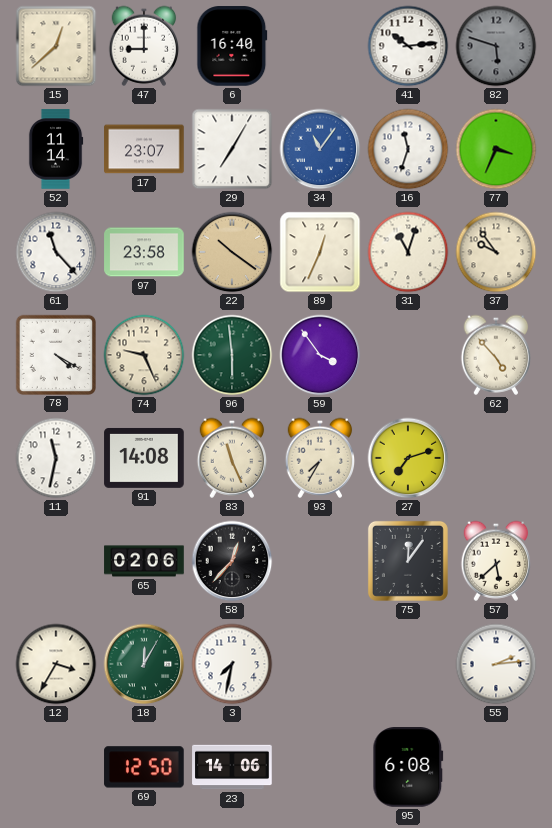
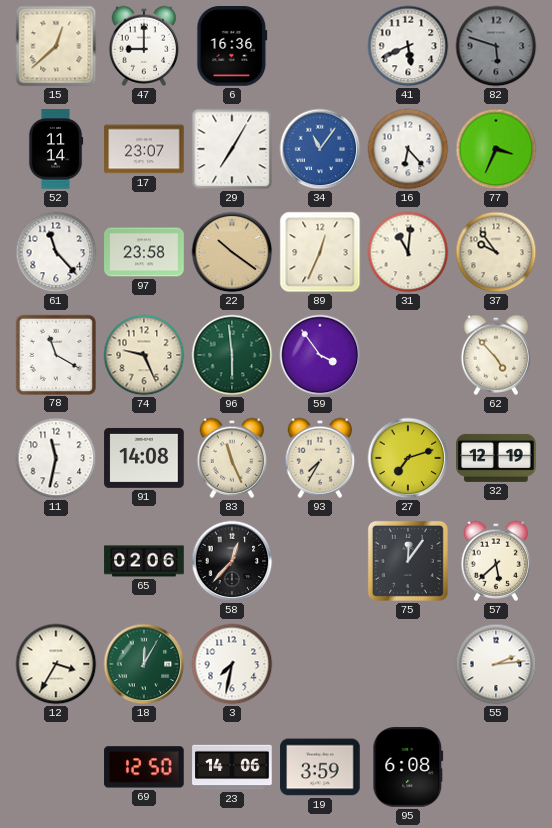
6: 16:40 -> 16:36
41: 10:14 -> 5:41
16: 11:33 -> 6:23
31: 11:03 -> 11:01
78: 4:20 -> 11:20
32: none -> 12:19
19: none -> 3:59
